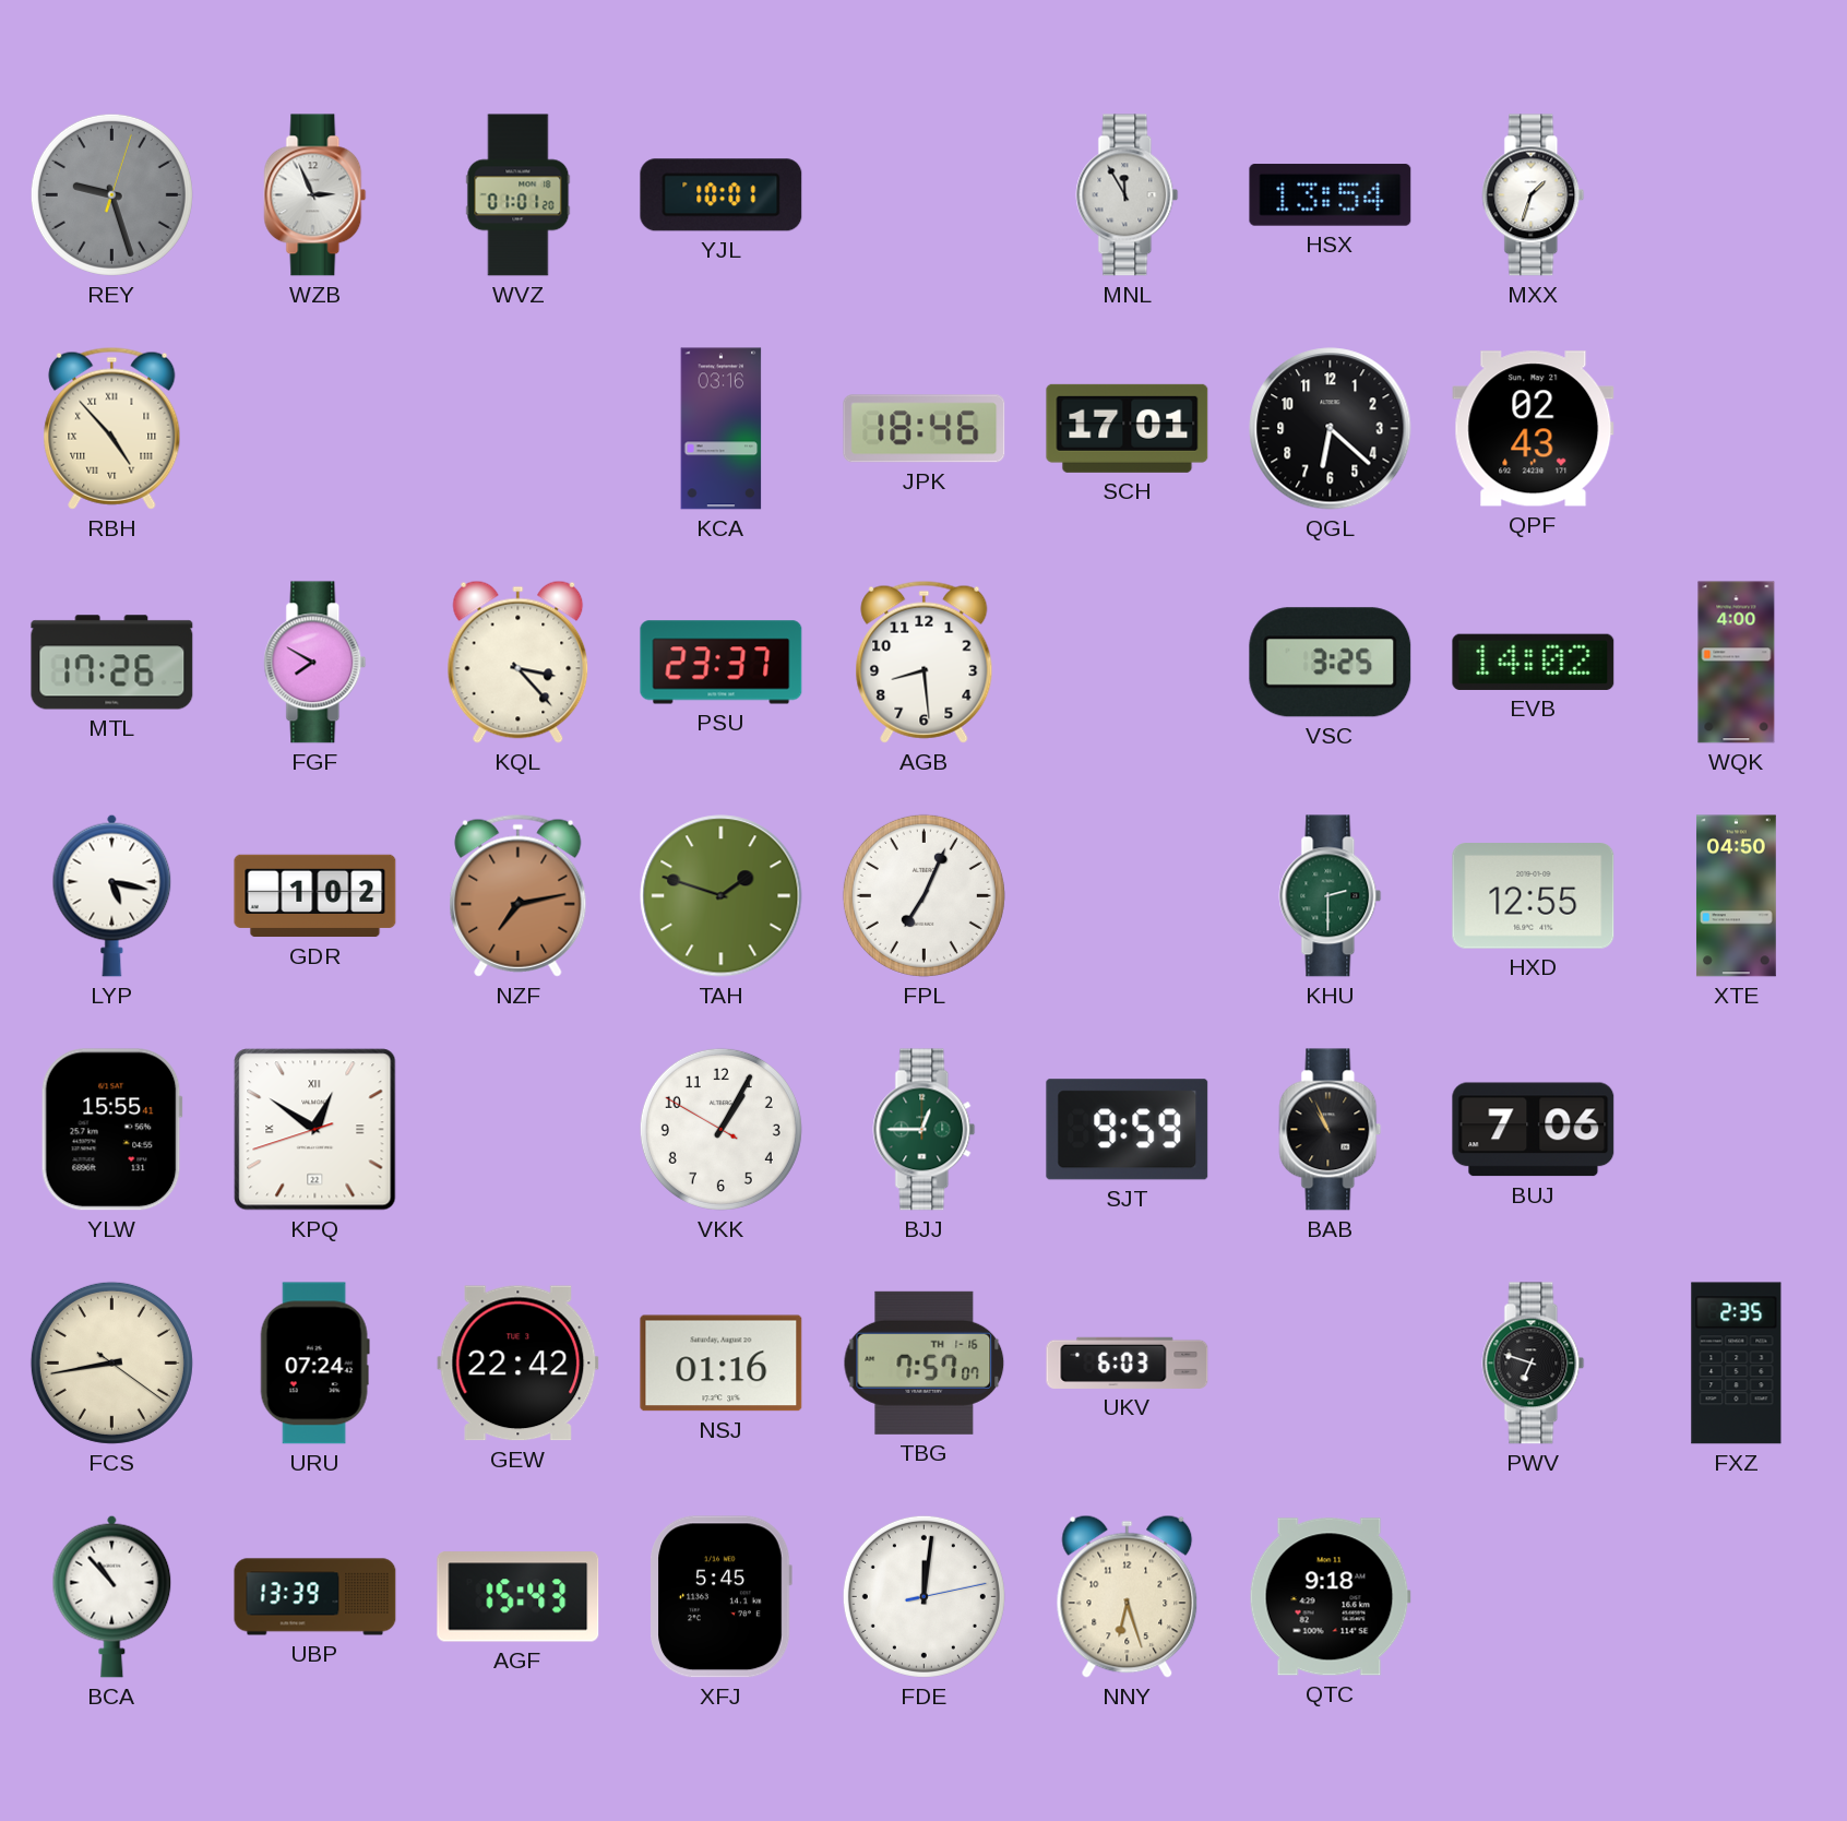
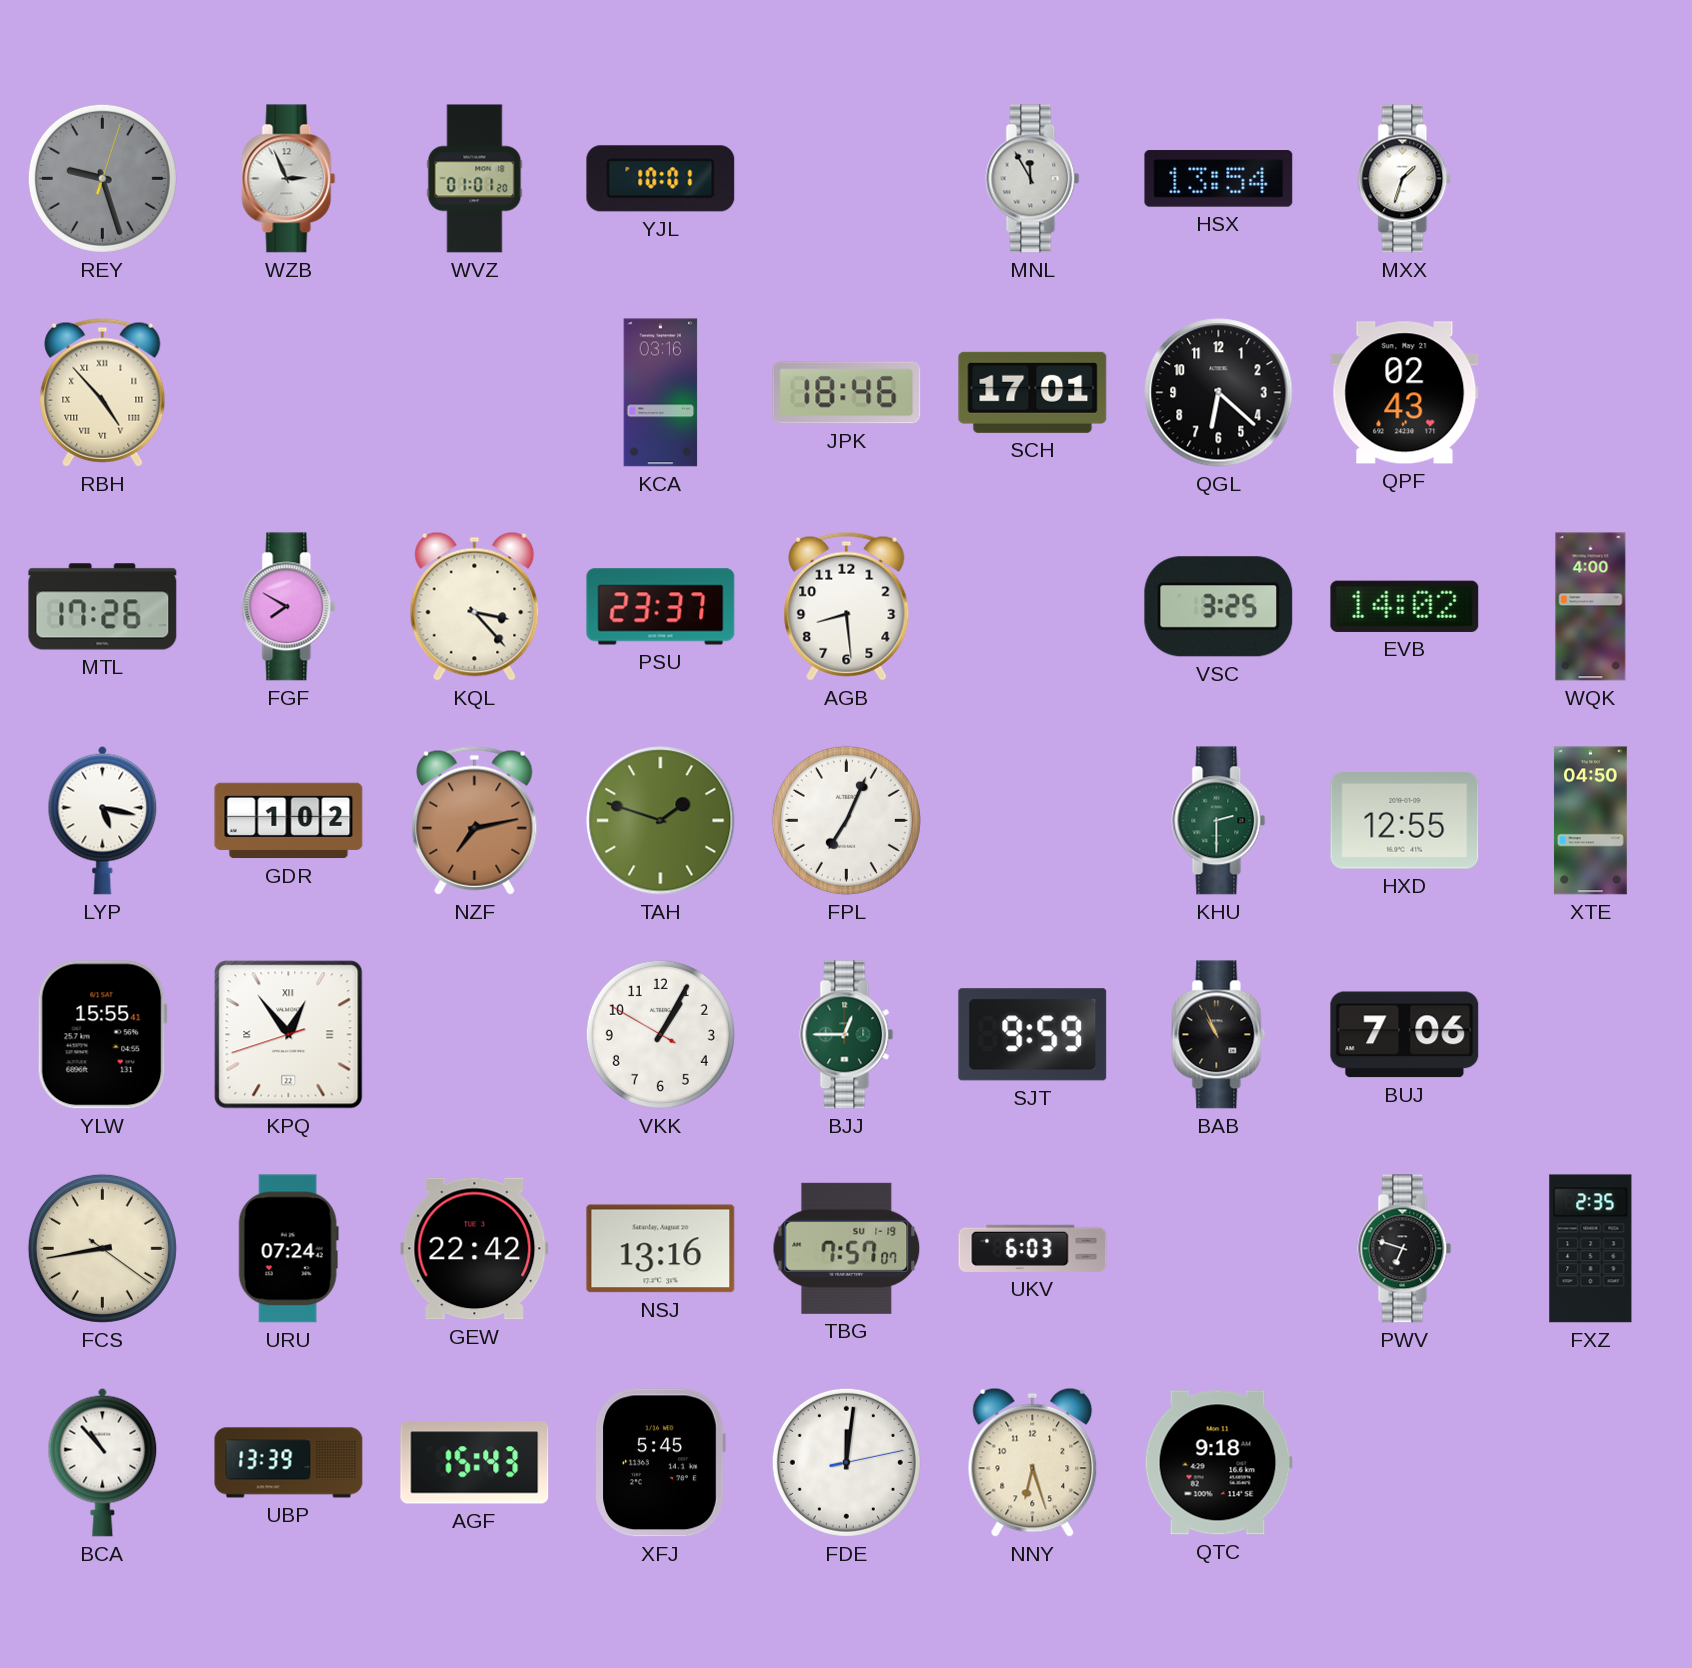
KPQ: 12:50 -> 12:53
NSJ: 01:16 -> 13:16
TBG date: TH 1-16 -> SU 1-19
